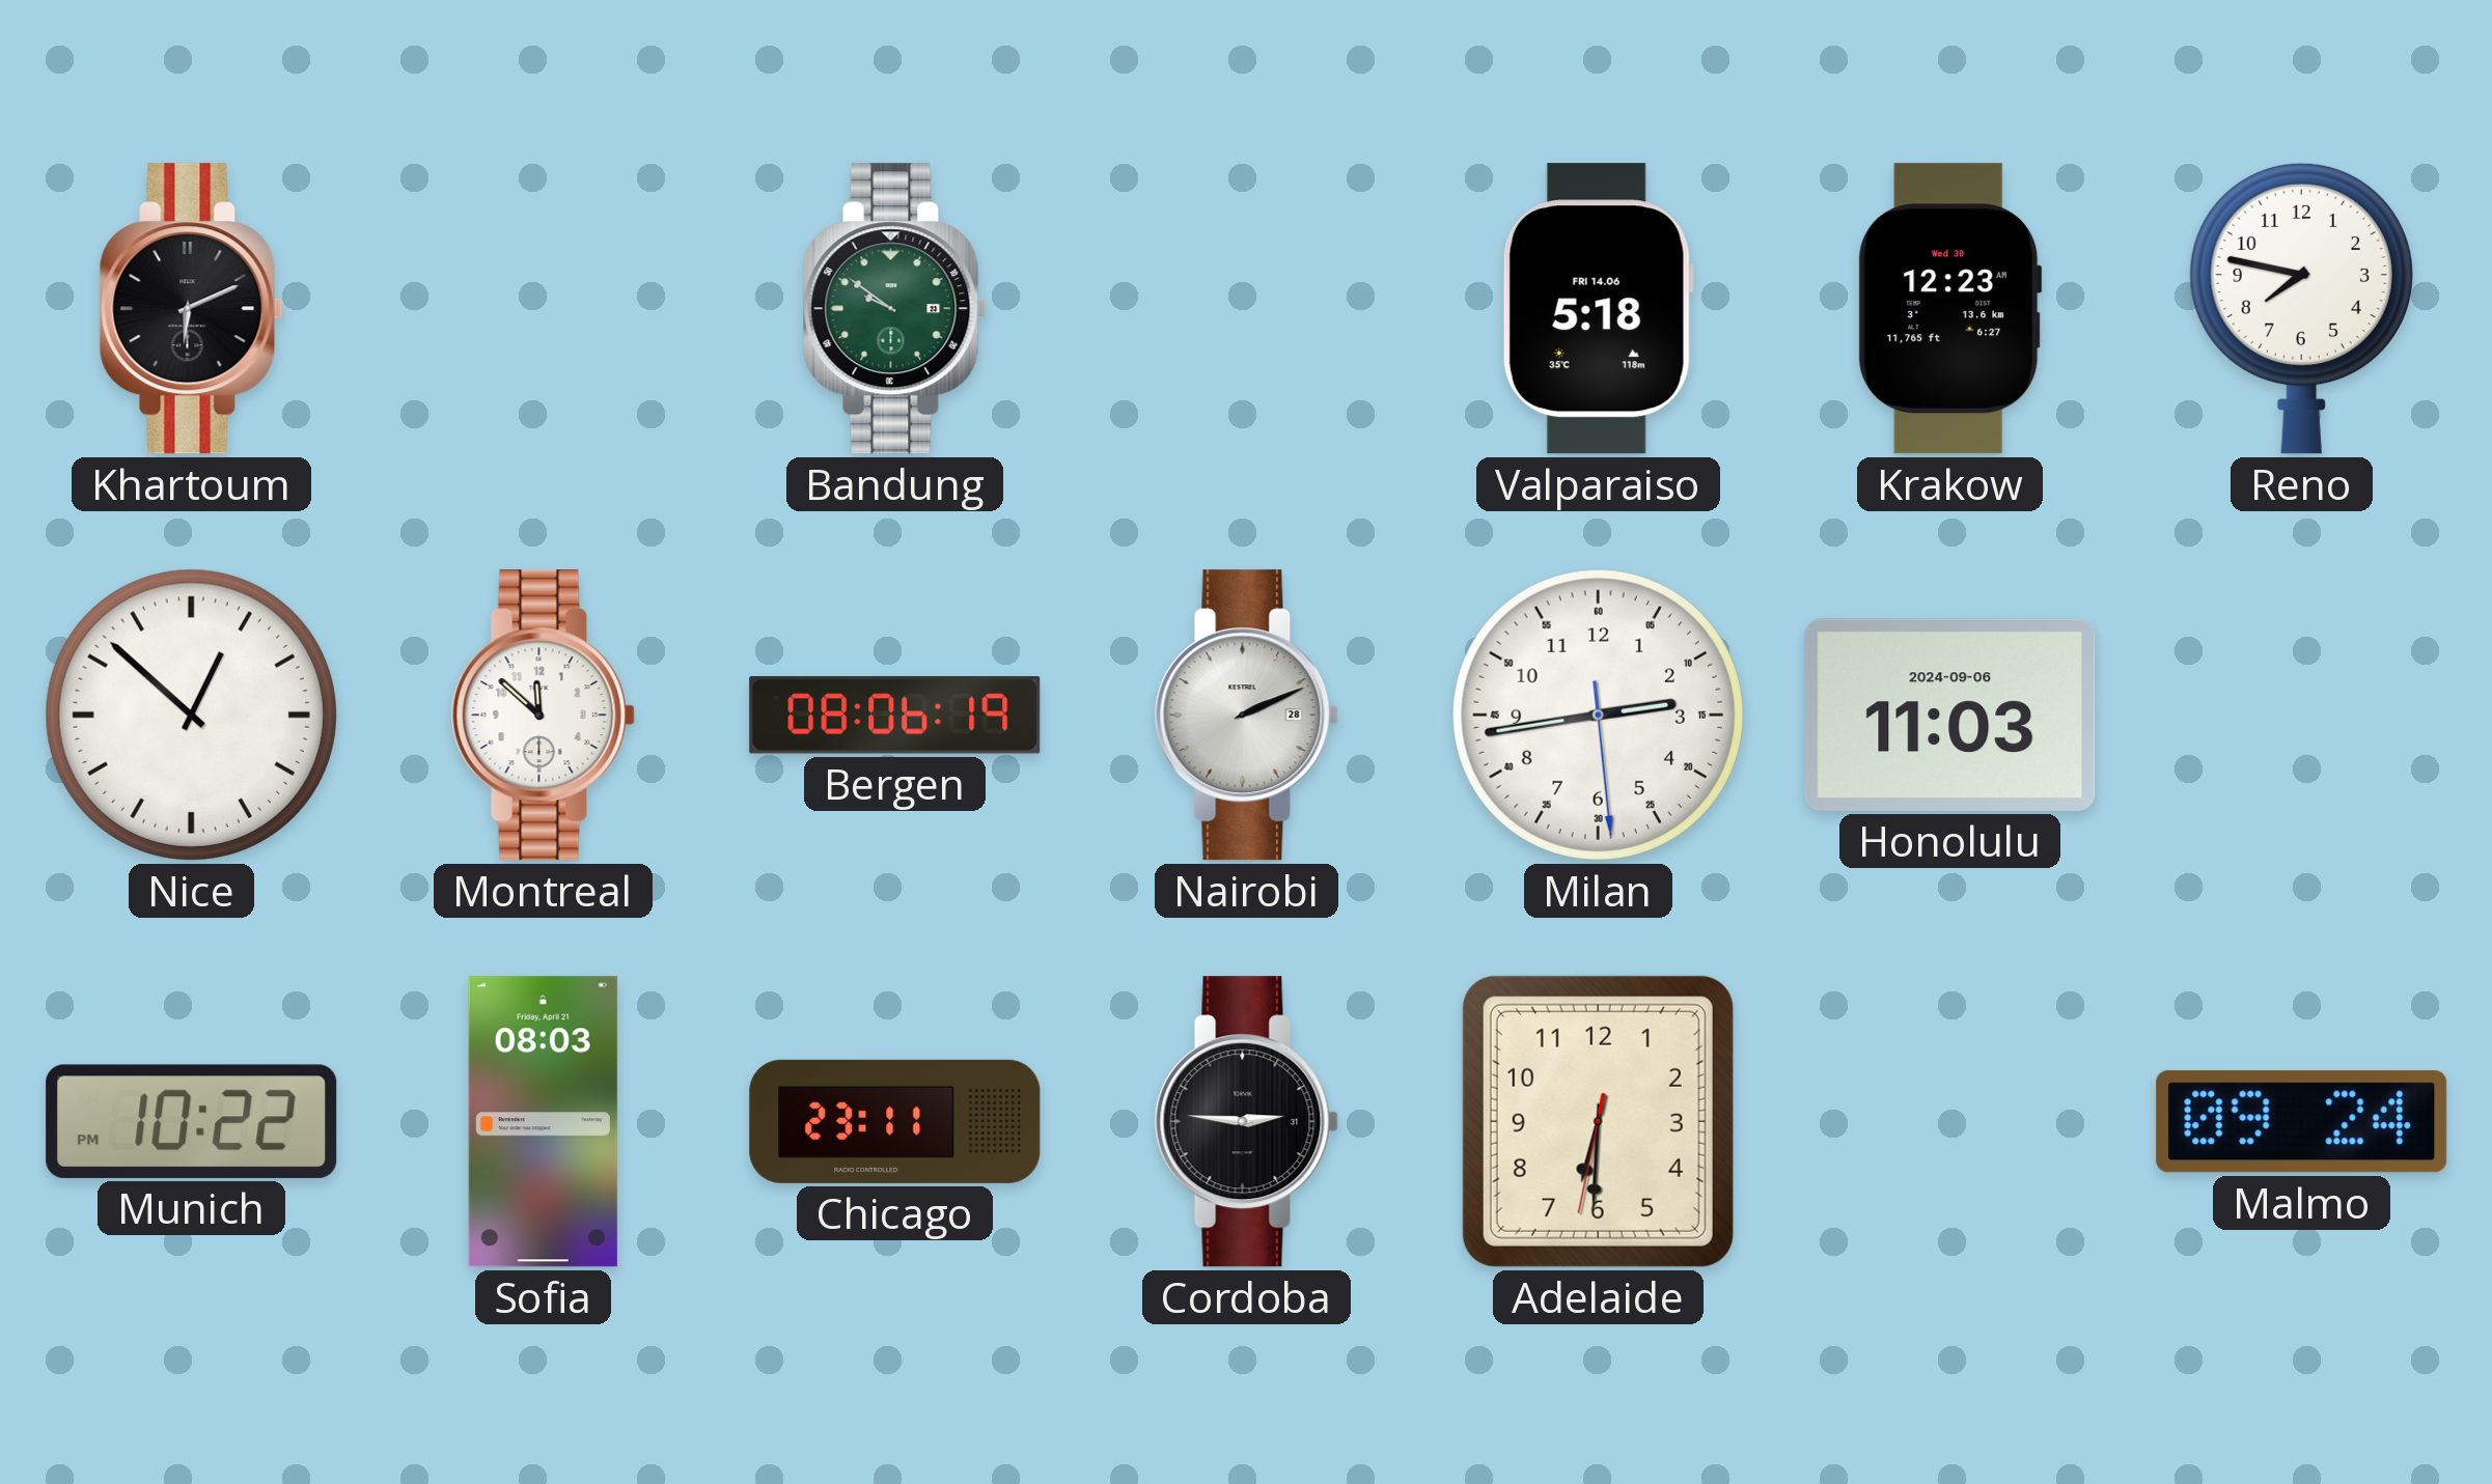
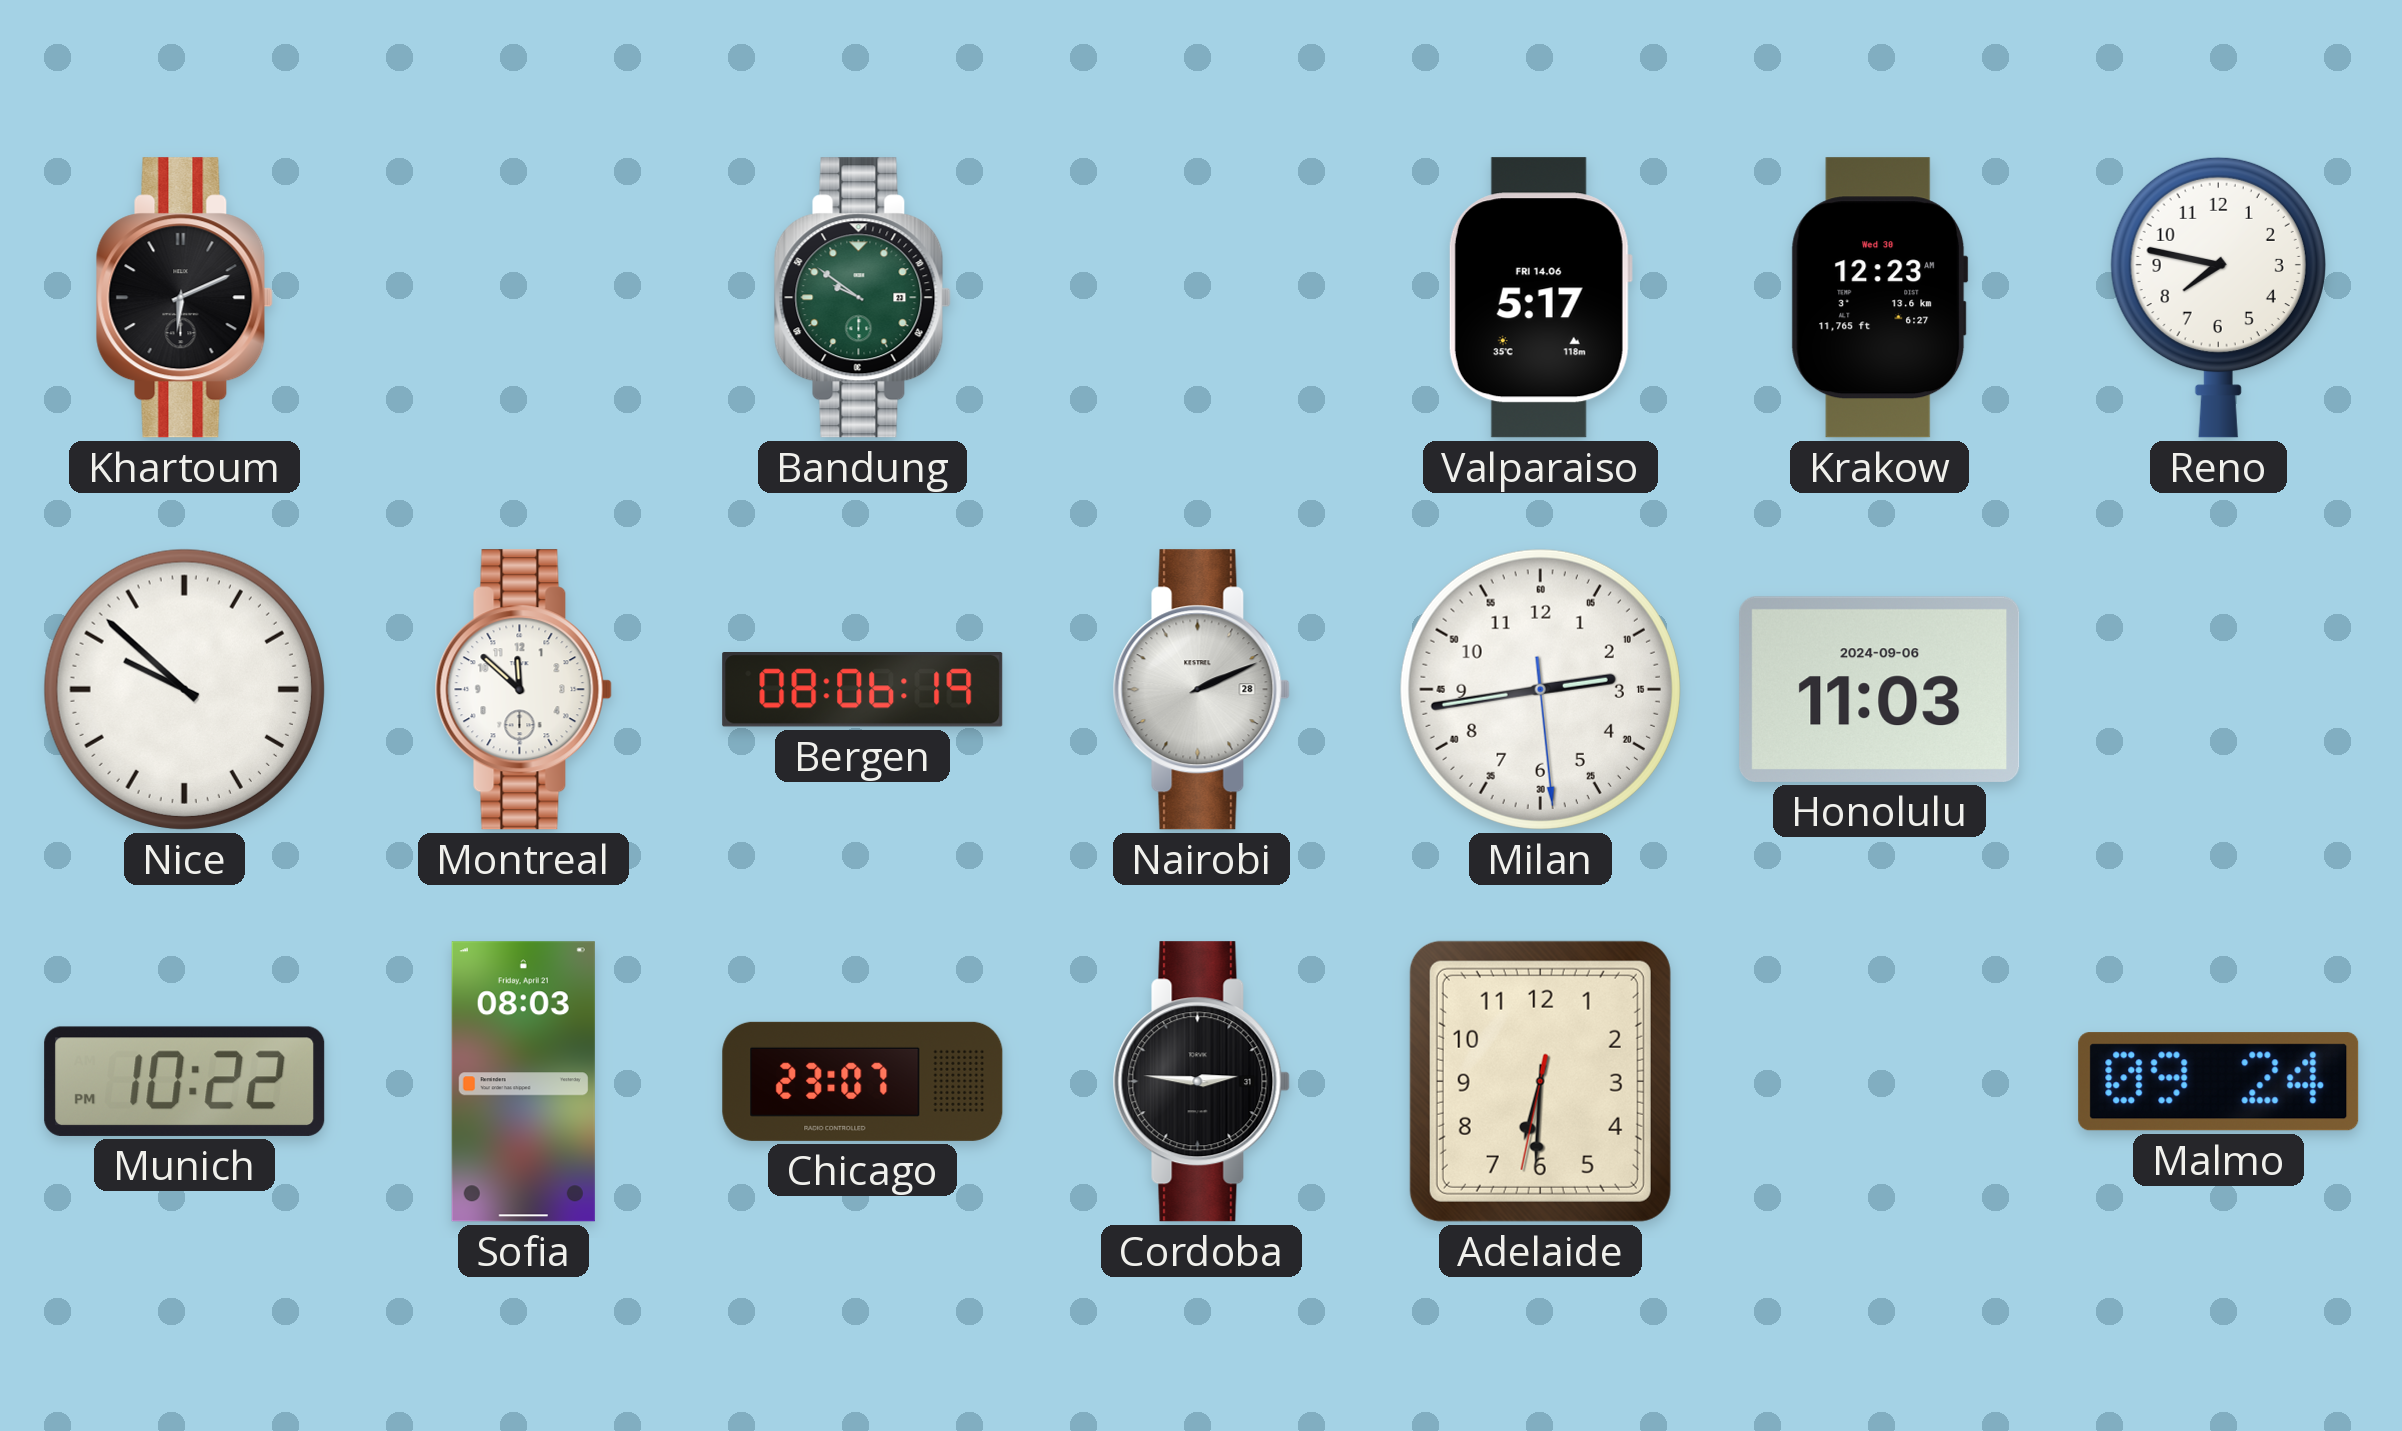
Valparaiso: 5:18 -> 5:17
Nice: 12:52 -> 9:52
Chicago: 23:11 -> 23:07
